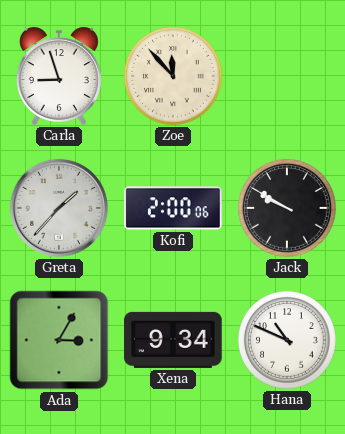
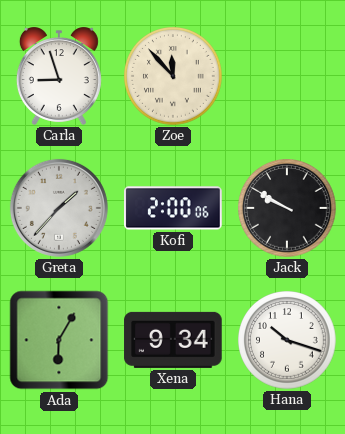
Ada: 3:05 -> 6:05
Hana: 10:49 -> 10:18
